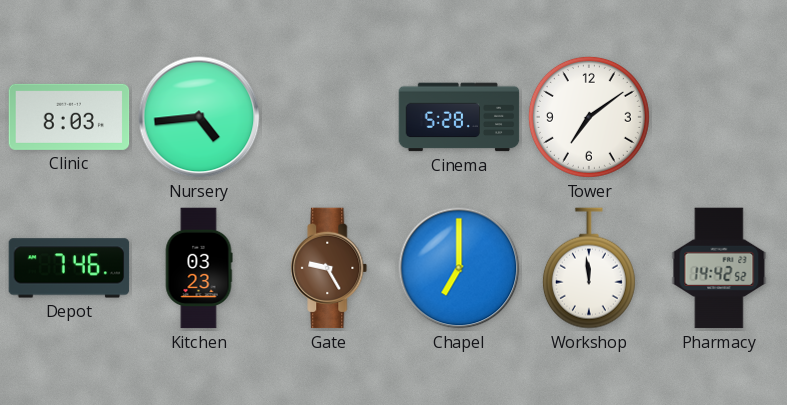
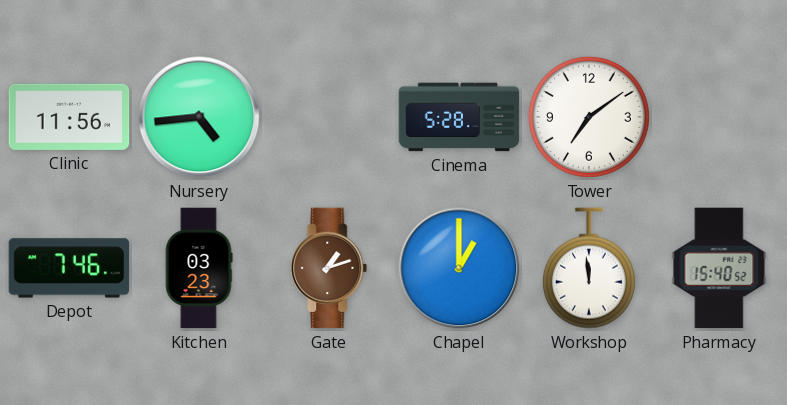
Clinic: 8:03 -> 11:56
Gate: 9:25 -> 1:12
Chapel: 7:00 -> 1:00
Pharmacy: 14:42 -> 15:40
